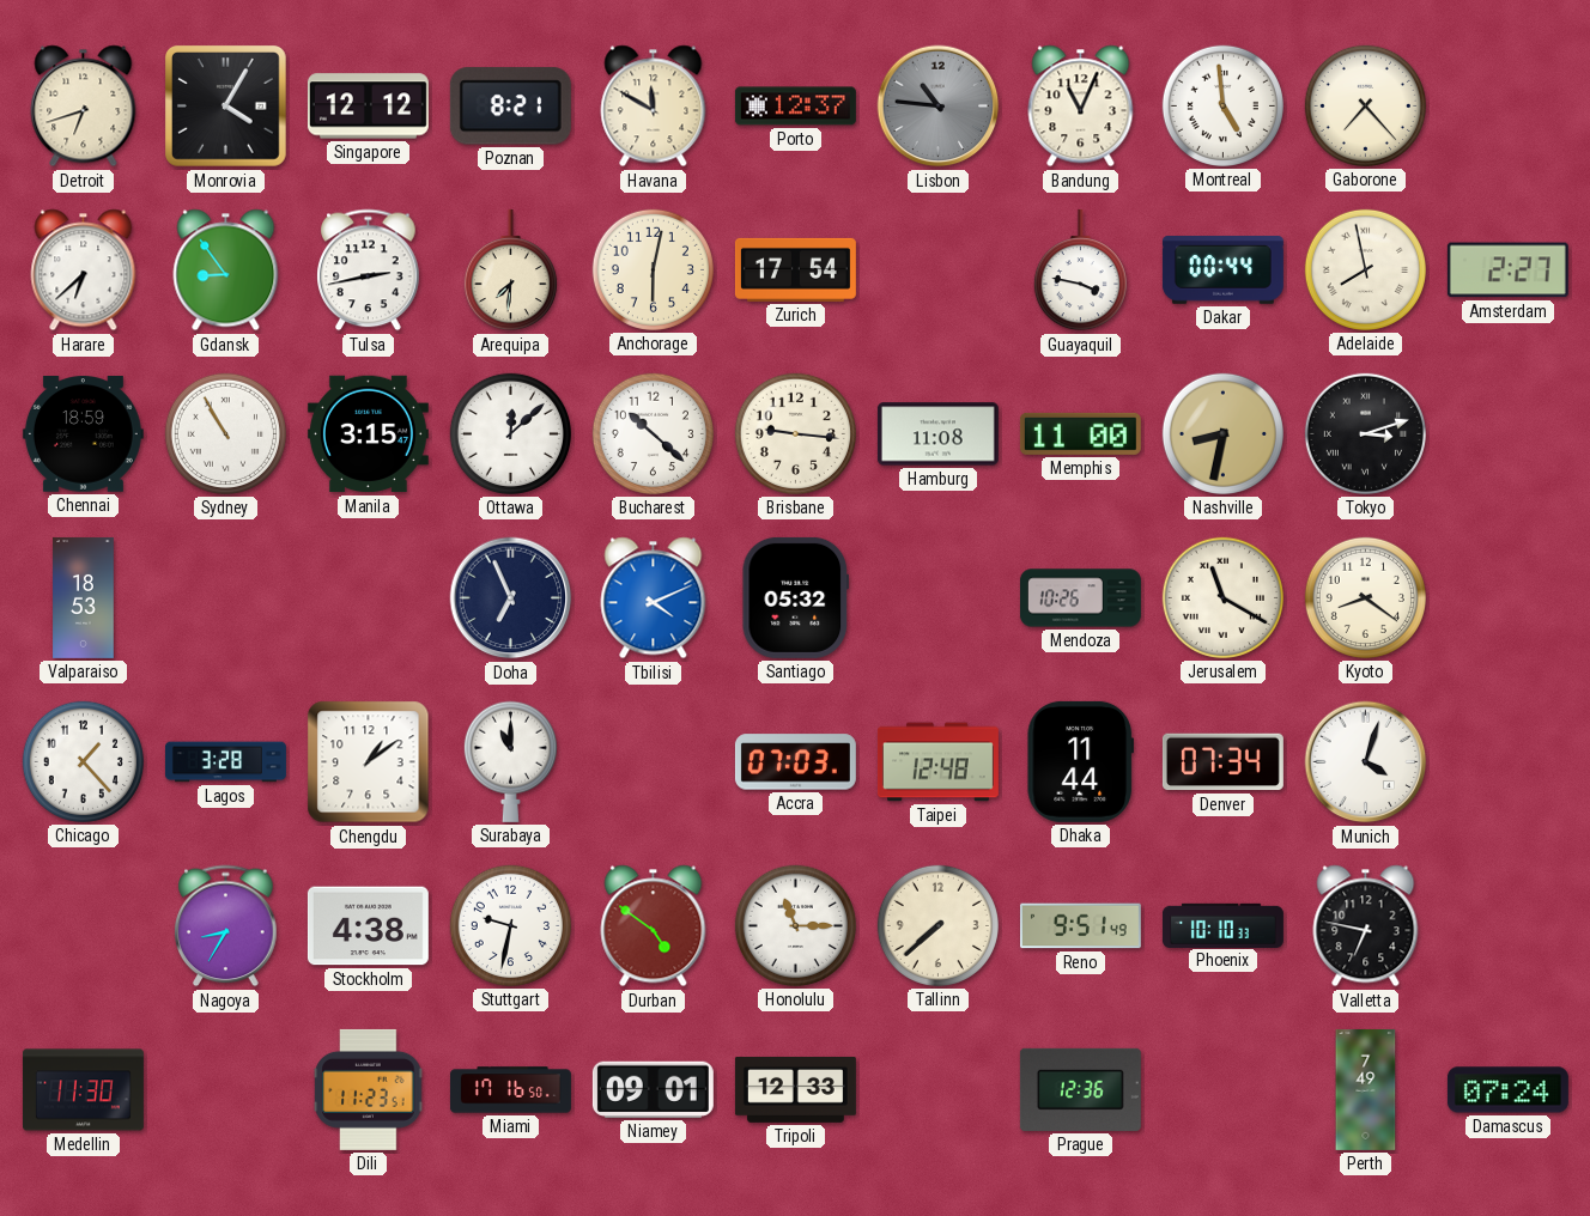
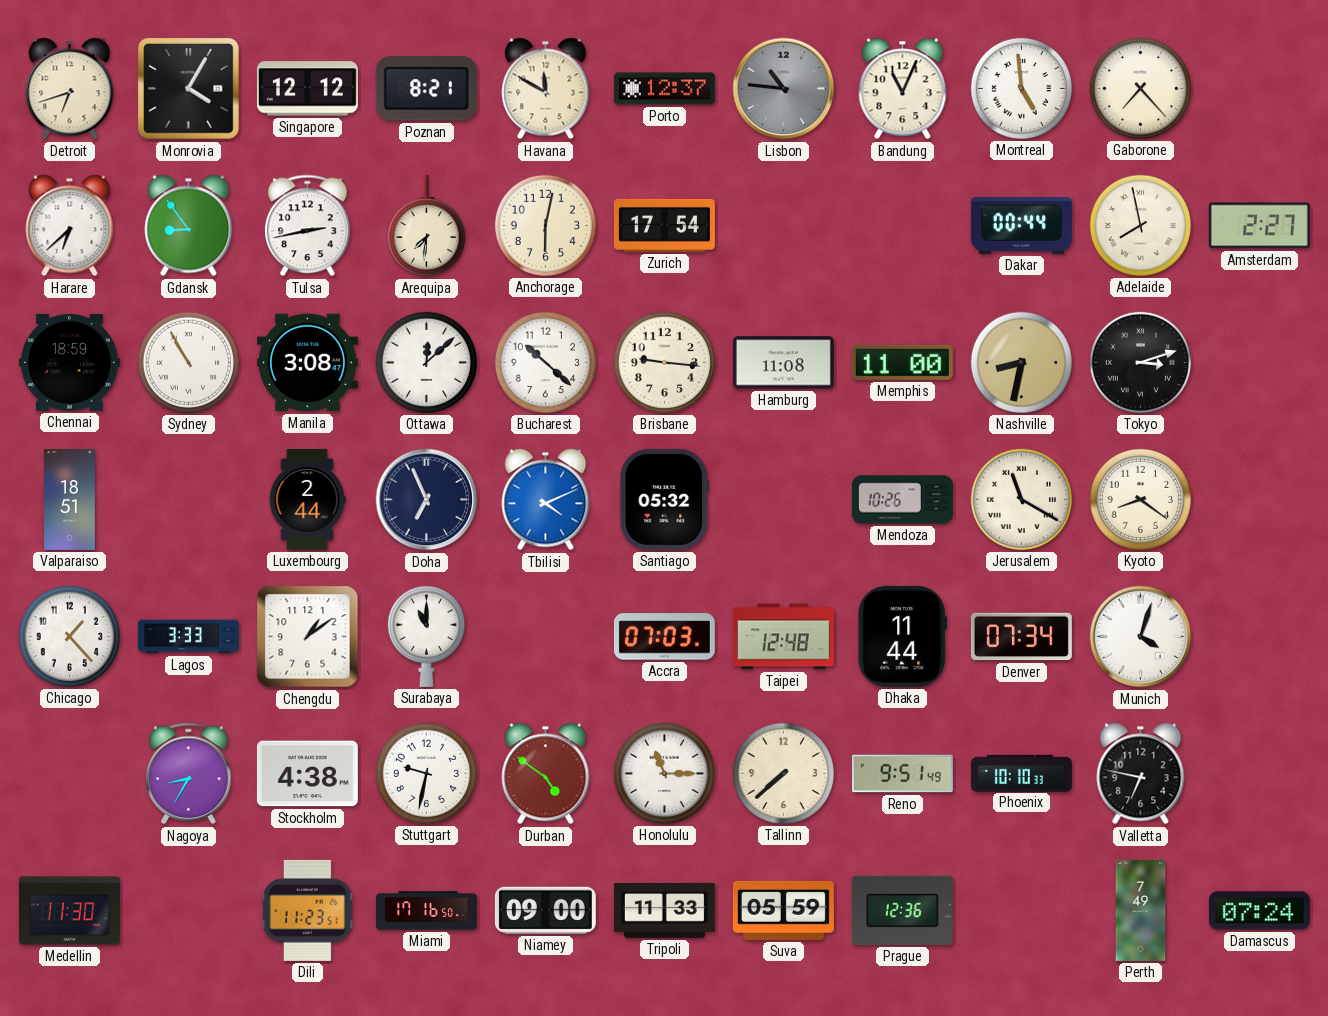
Guayaquil: 3:47 -> none
Manila: 3:15 -> 3:08
Valparaiso: 18:53 -> 18:51
Luxembourg: none -> 2:44
Lagos: 3:28 -> 3:33
Niamey: 09:01 -> 09:00
Tripoli: 12:33 -> 11:33
Suva: none -> 05:59
